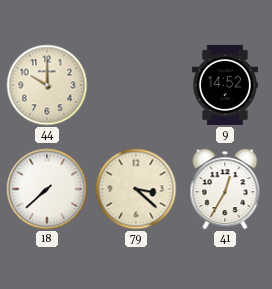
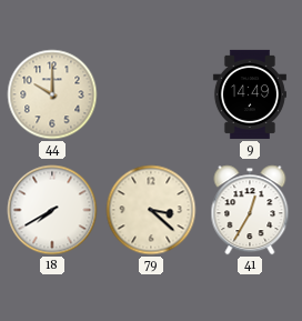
9: 14:52 -> 14:49
18: 7:38 -> 7:40
